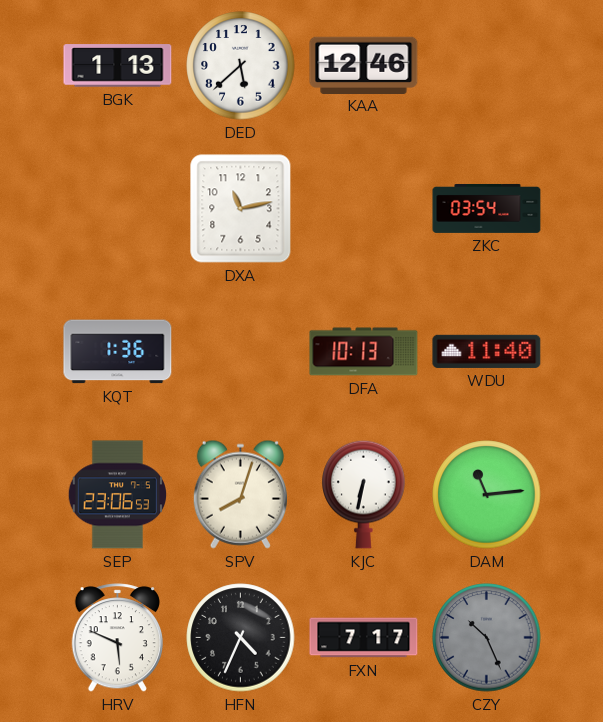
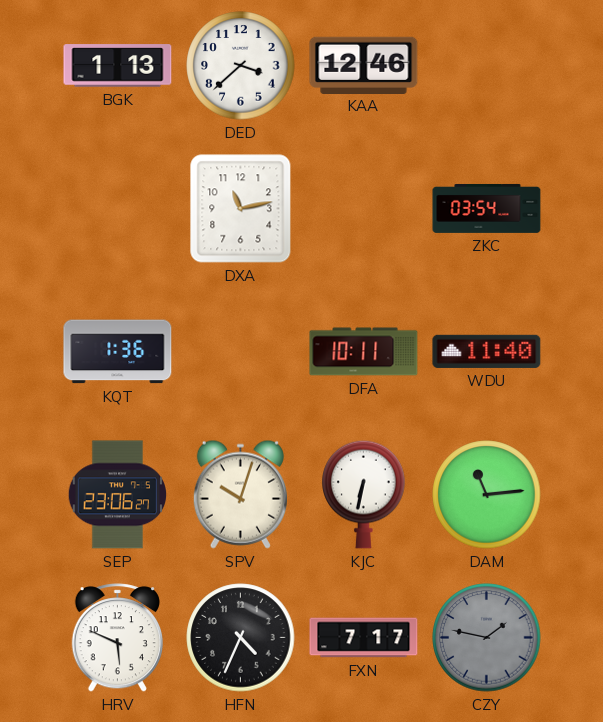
DED: 5:38 -> 3:38
DFA: 10:13 -> 10:11
SEP: 23:06:53 -> 23:06:27
SPV: 8:03 -> 10:03
CZY: 10:26 -> 1:47
